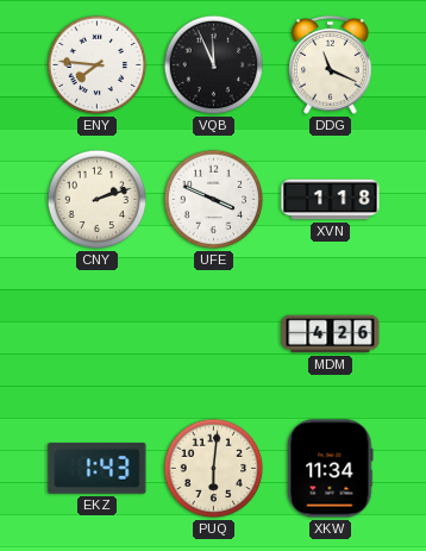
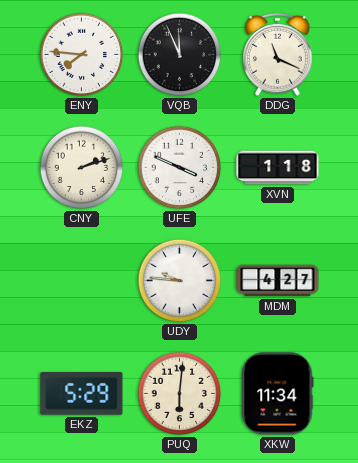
UDY: none -> 9:46
MDM: 4:26 -> 4:27
EKZ: 1:43 -> 5:29
